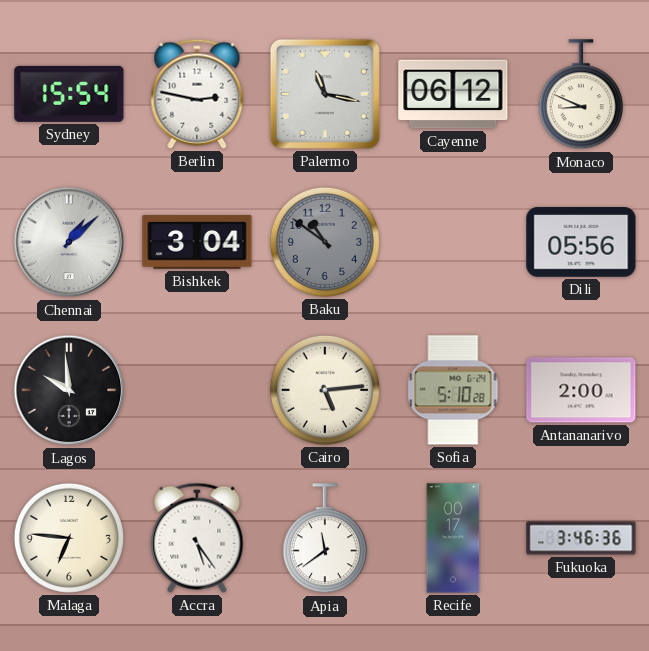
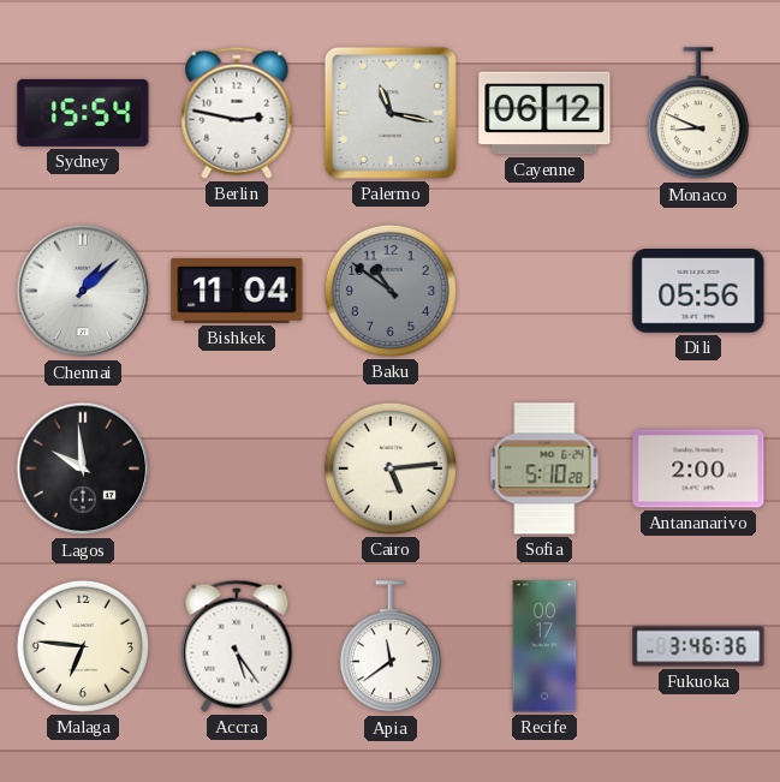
Bishkek: 3:04 -> 11:04
